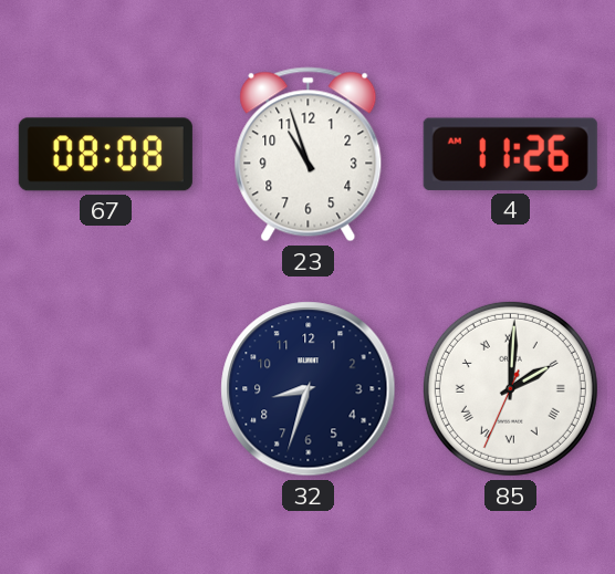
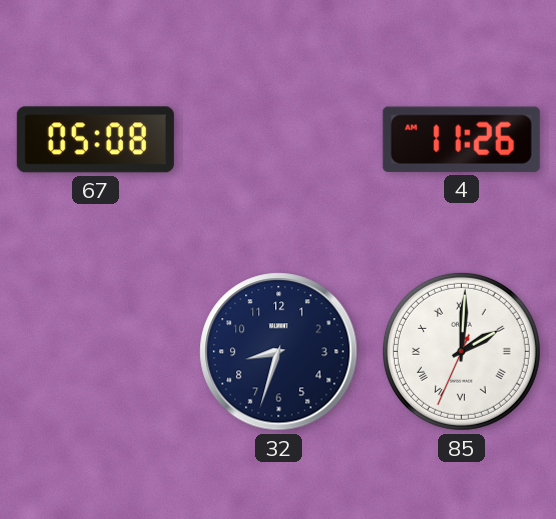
67: 08:08 -> 05:08
23: 10:57 -> none
